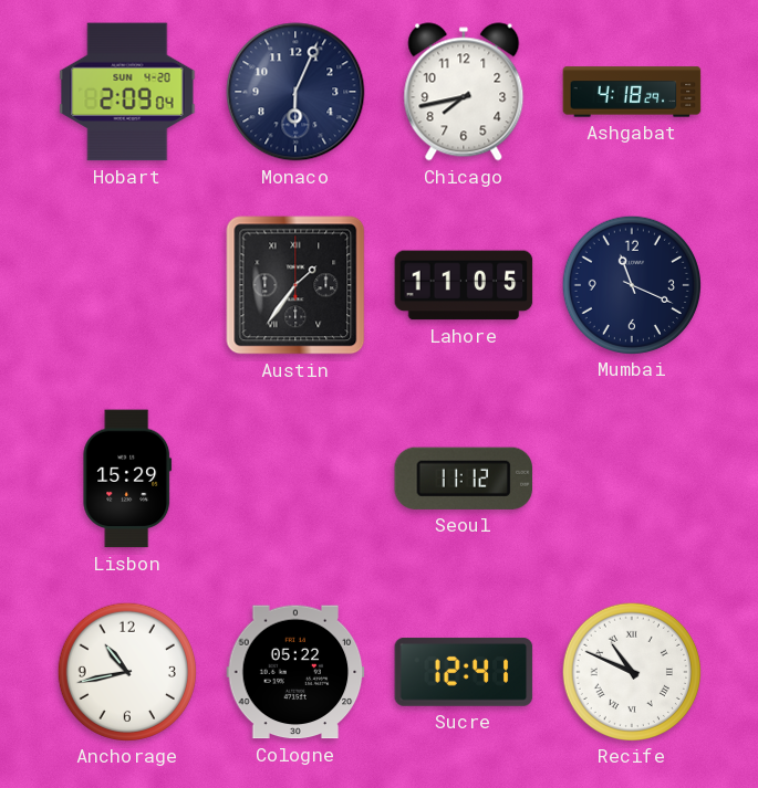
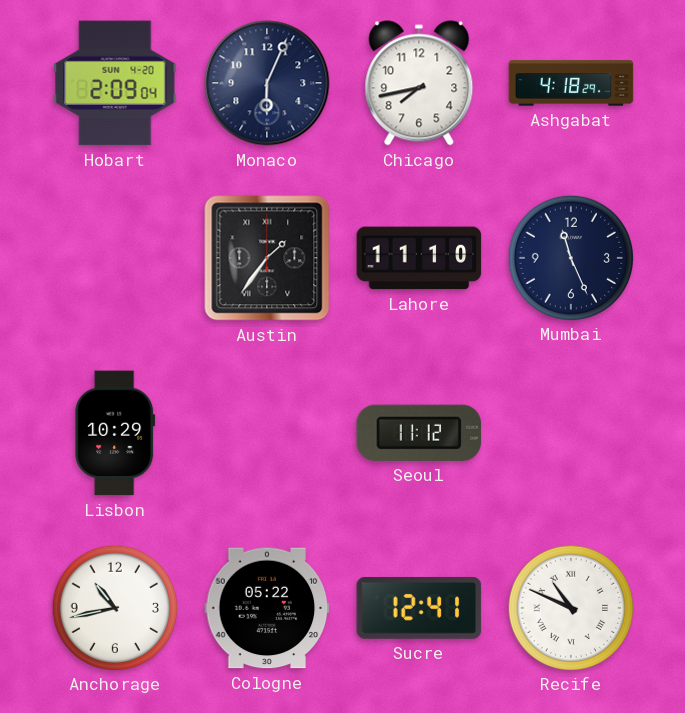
Lahore: 11:05 -> 11:10
Mumbai: 11:19 -> 11:26
Lisbon: 15:29 -> 10:29
